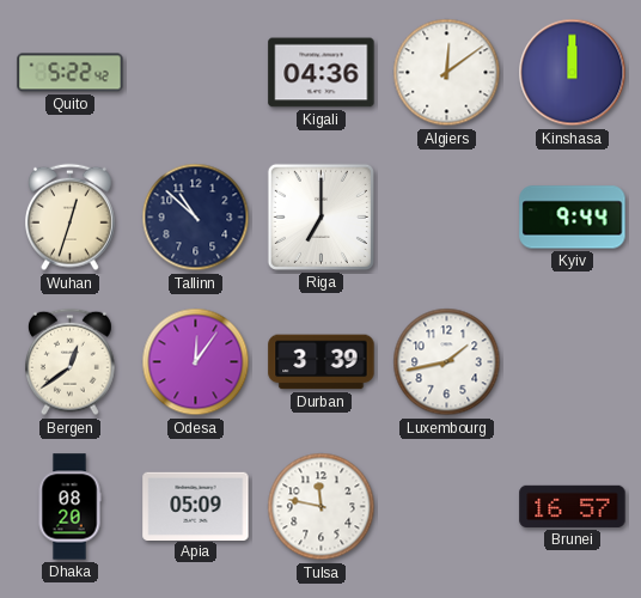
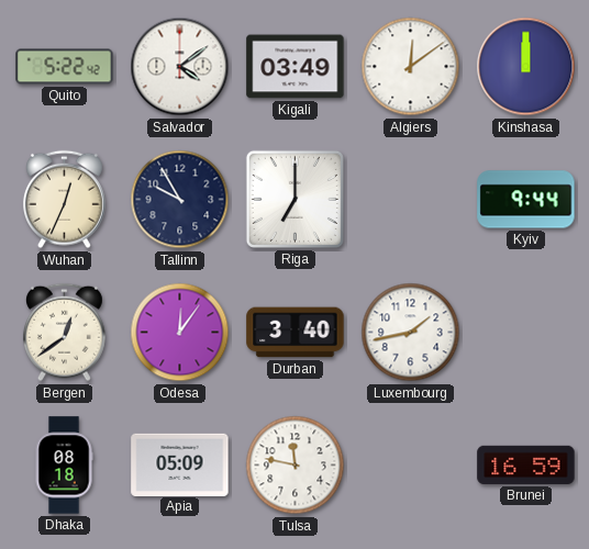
Salvador: none -> 4:09
Kigali: 04:36 -> 03:49
Wuhan: 12:33 -> 12:34
Tallinn: 10:52 -> 9:55
Durban: 3:39 -> 3:40
Dhaka: 08:20 -> 08:18
Brunei: 16:57 -> 16:59
